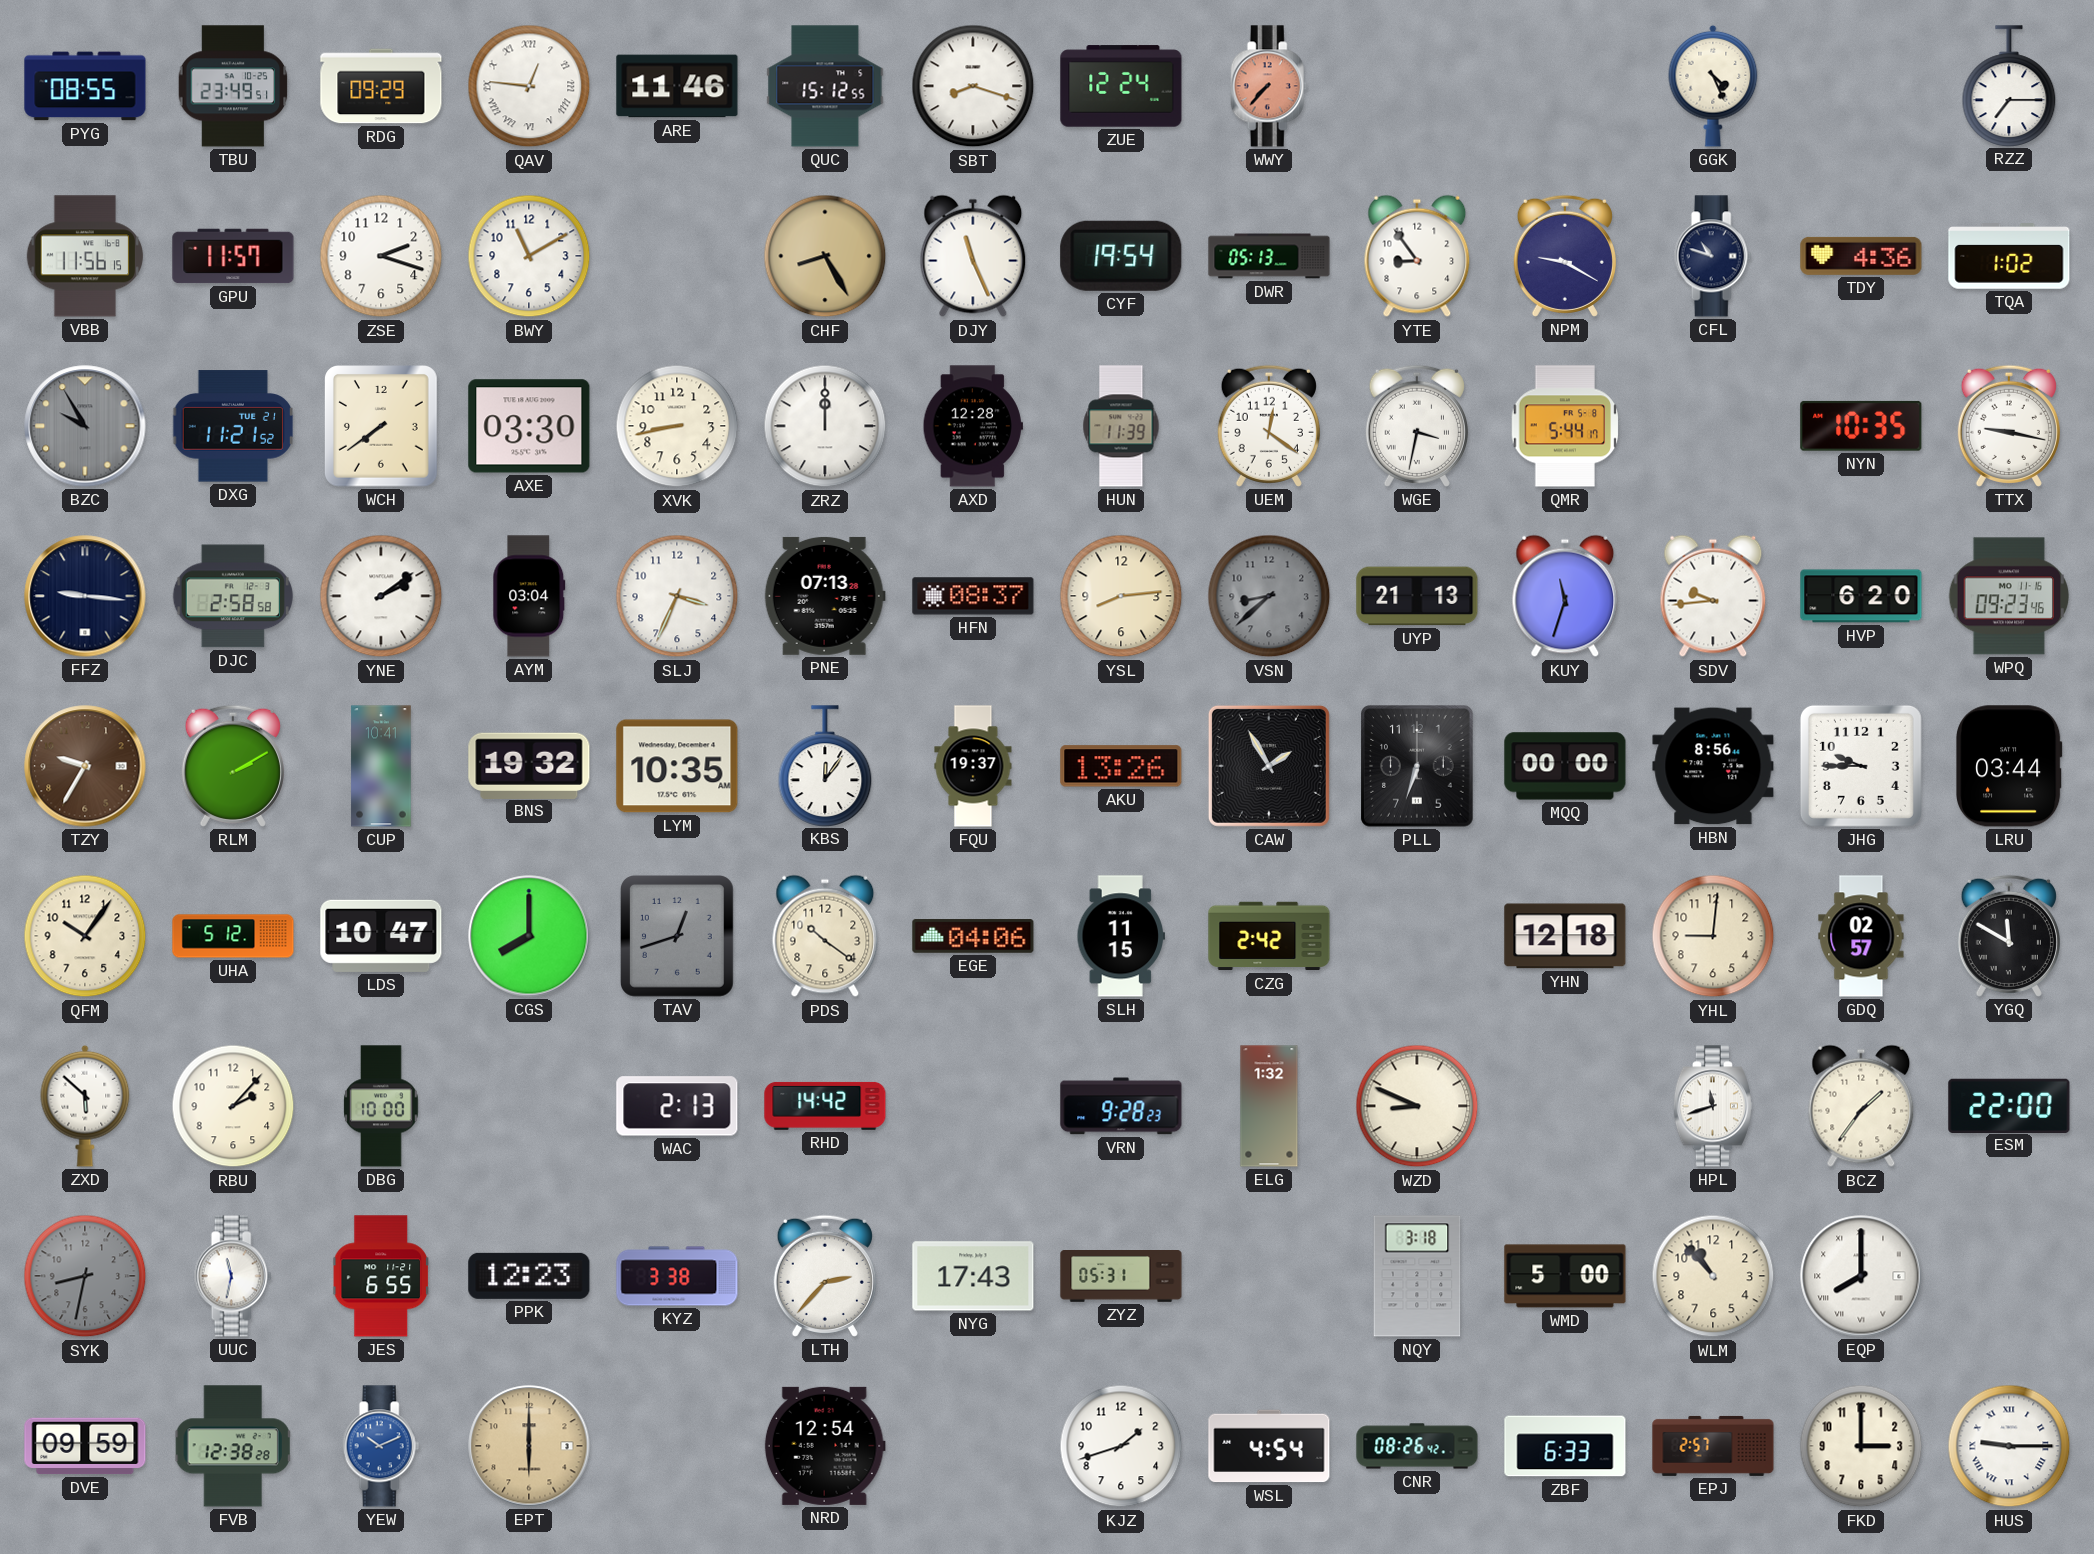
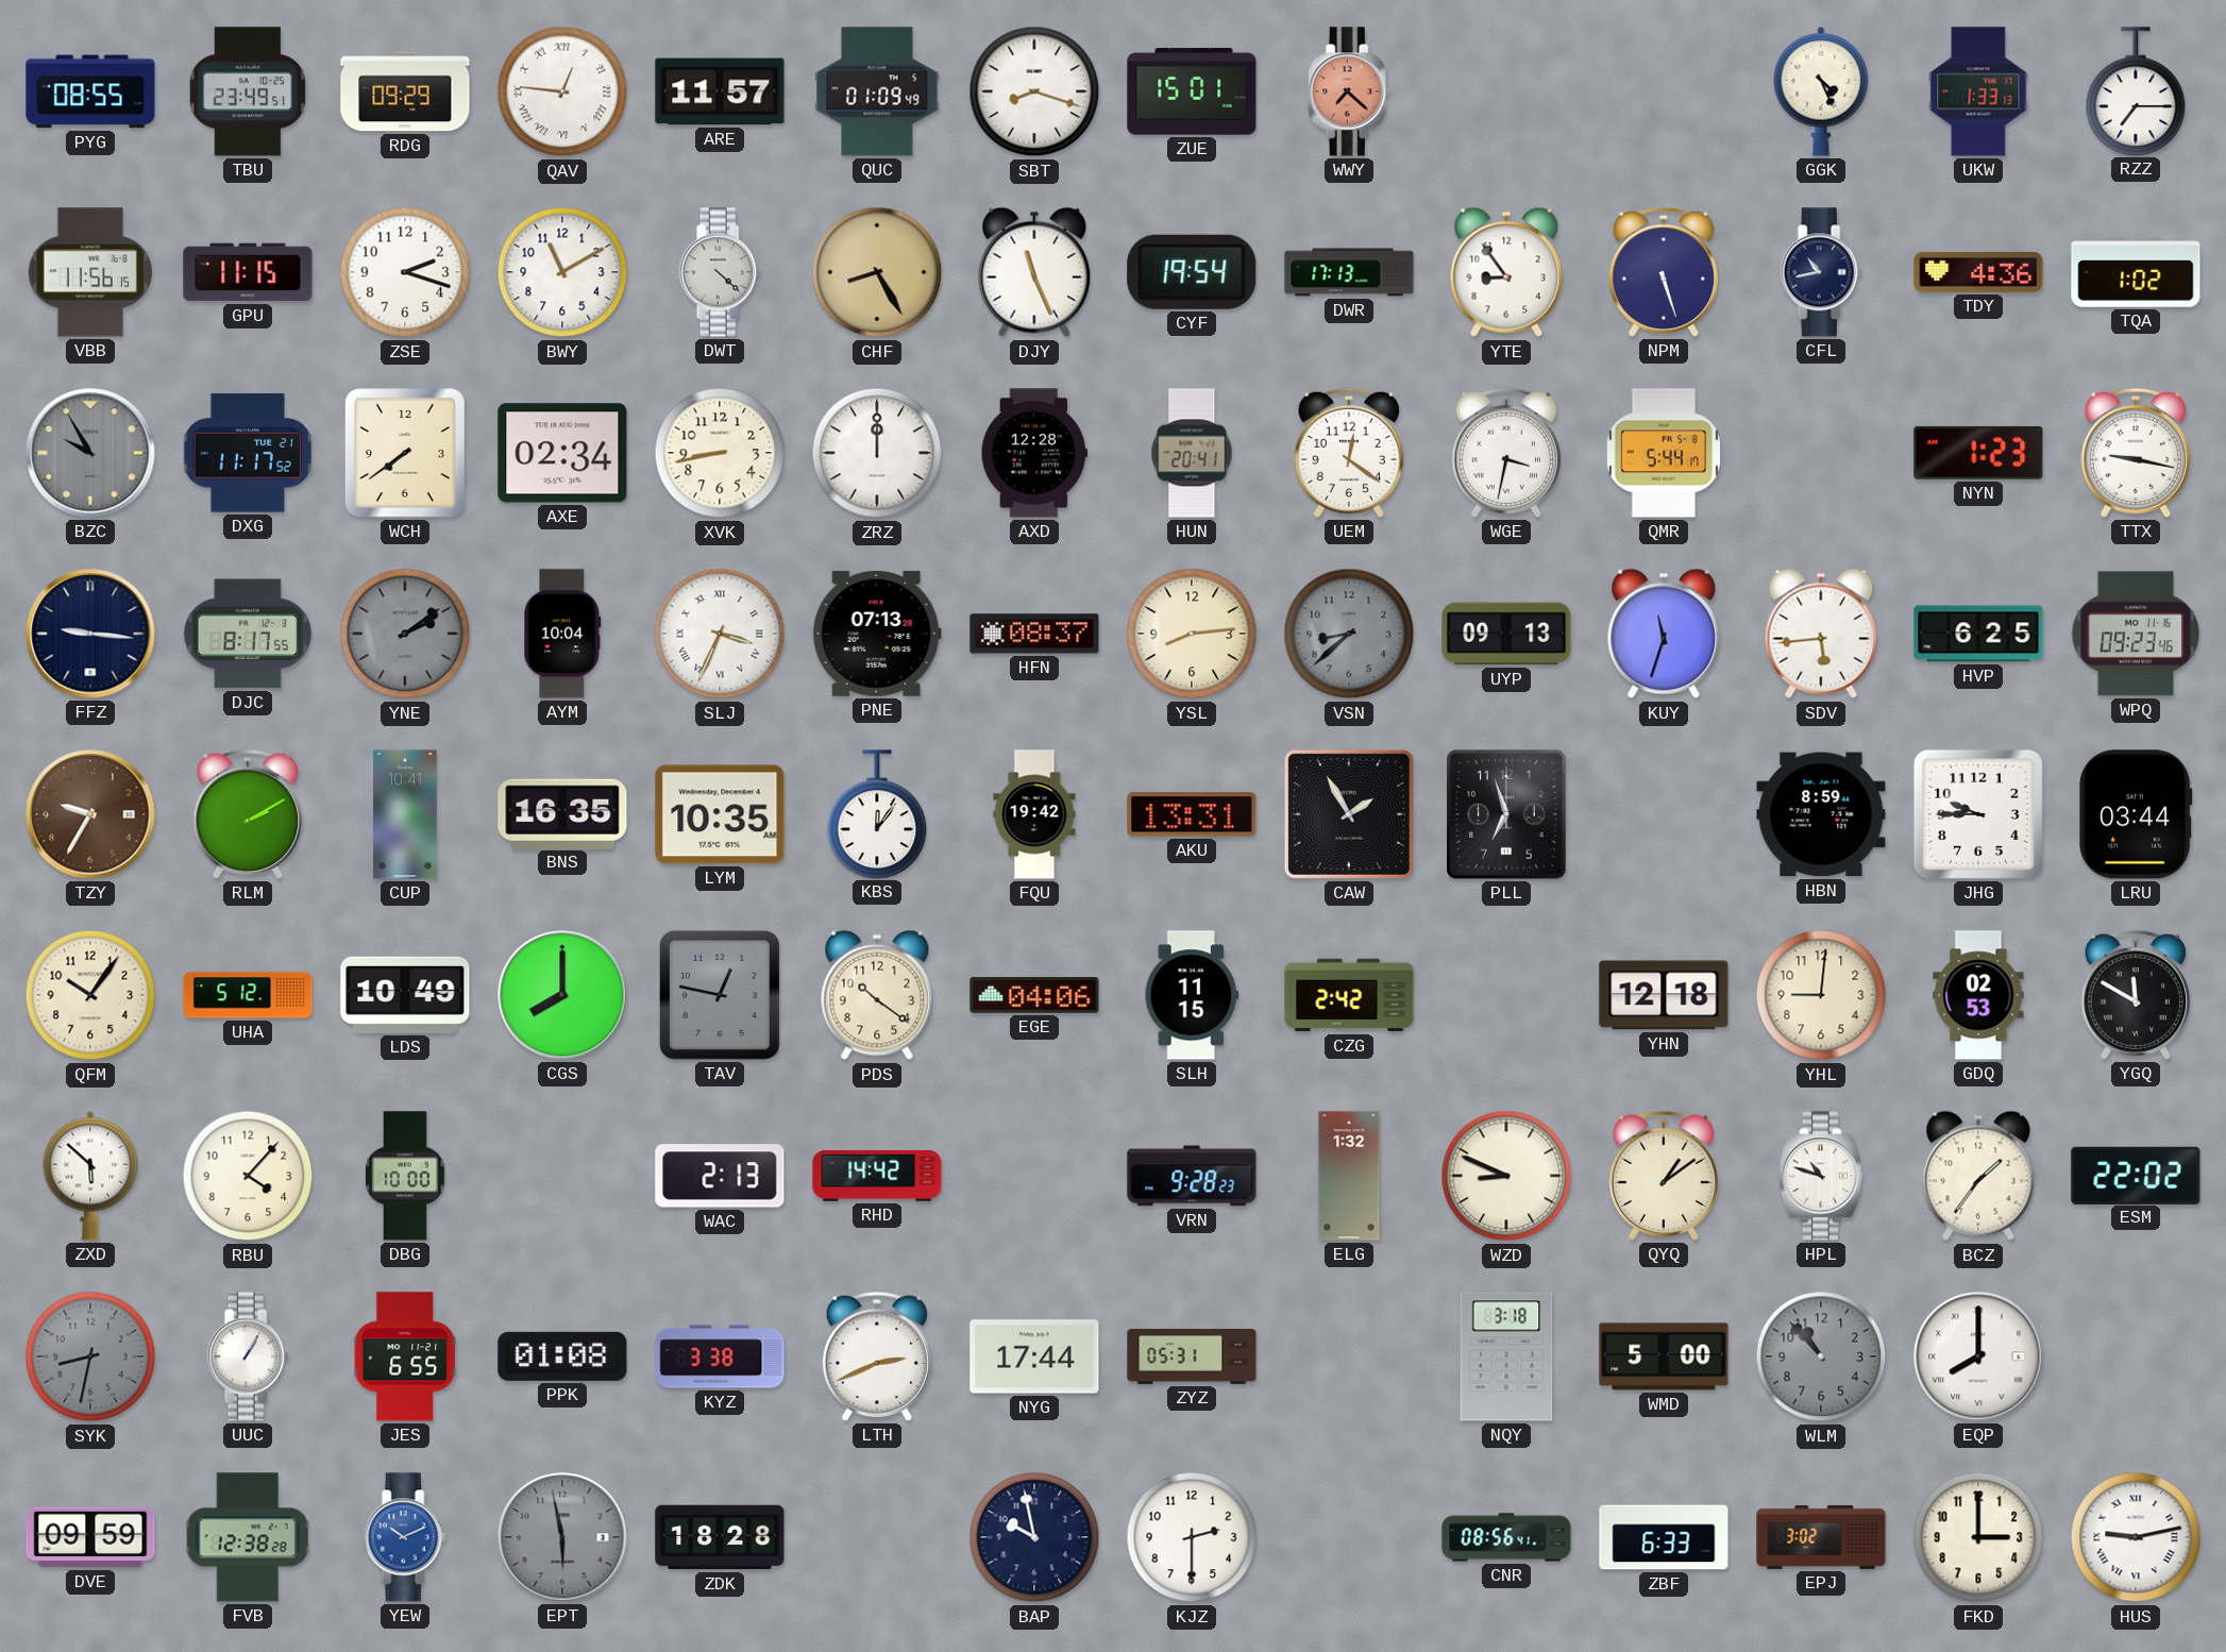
ARE: 11:46 -> 11:57
QUC: 15:12 -> 01:09
ZUE: 12:24 -> 15:01
WWY: 7:37 -> 7:22
UKW: none -> 1:33
GPU: 11:57 -> 11:15
DWT: none -> 4:22
DWR: 05:13 -> 17:13
NPM: 9:20 -> 5:27
CFL: 10:48 -> 10:43
DXG: 11:21 -> 11:17
AXE: 03:30 -> 02:34
HUN: 11:39 -> 20:41
NYN: 10:35 -> 1:23
DJC: 2:58 -> 8:17
YNE dial: white -> grey
AYM: 03:04 -> 10:04
SLJ numerals: Arabic -> Roman
UYP: 21:13 -> 09:13
SDV: 9:44 -> 5:44
HVP: 6:20 -> 6:25
BNS: 19:32 -> 16:35
FQU: 19:37 -> 19:42
AKU: 13:26 -> 13:31
PLL: 6:33 -> 6:57
MQQ: 00:00 -> none
HBN: 8:56 -> 8:59
LDS: 10:47 -> 10:49
TAV: 12:42 -> 12:47
GDQ: 02:57 -> 02:53
RBU: 2:07 -> 4:07
QYQ: none -> 1:09
HPL: 11:42 -> 10:48
ESM: 22:00 -> 22:02
UUC: 11:32 -> 1:05
PPK: 12:23 -> 01:08
LTH: 2:37 -> 2:41
NYG: 17:43 -> 17:44
WLM dial: cream -> grey
EPT: 6:00 -> 5:58
EPT dial: champagne -> grey
ZDK: none -> 18:28
NRD: 12:54 -> none
BAP: none -> 9:58
KJZ: 1:42 -> 2:30
WSL: 4:54 -> none
CNR: 08:26 -> 08:56
EPJ: 2:57 -> 3:02
HUS: 9:15 -> 9:13
